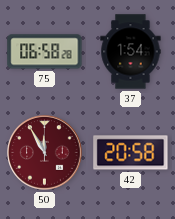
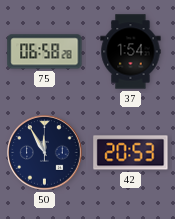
50 dial: burgundy -> navy
42: 20:58 -> 20:53
